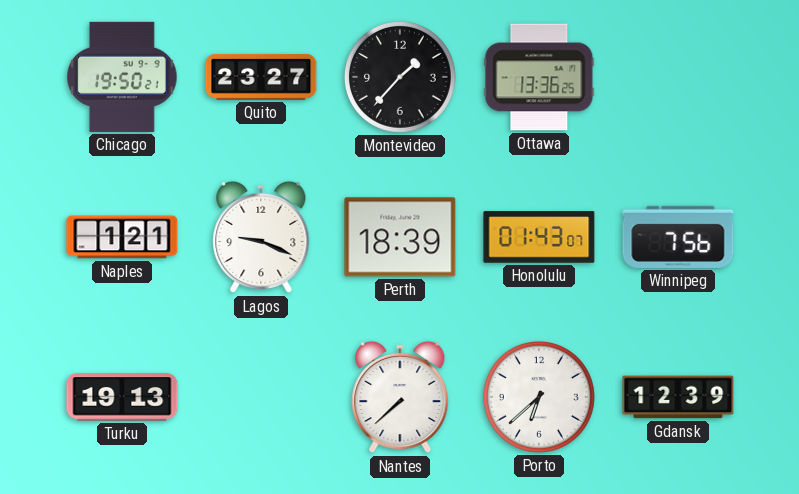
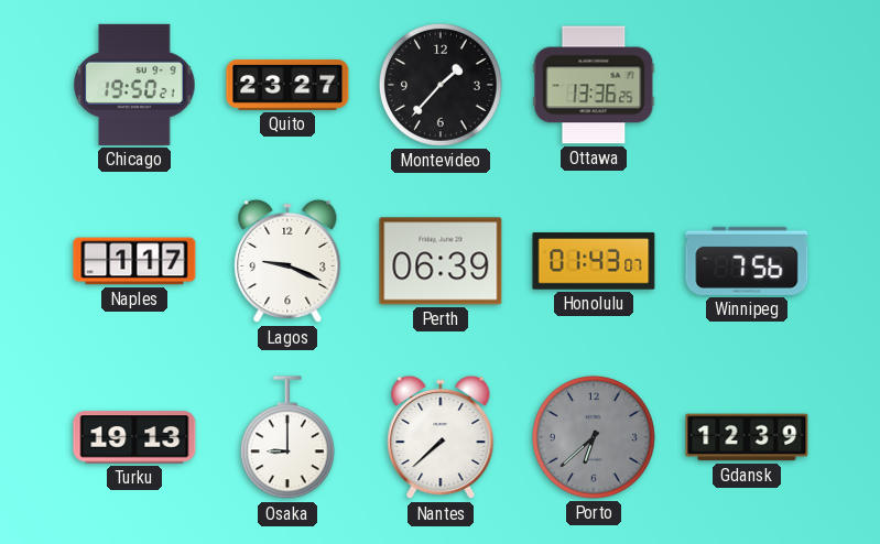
Naples: 1:21 -> 1:17
Perth: 18:39 -> 06:39
Osaka: none -> 9:00
Porto dial: white -> grey
